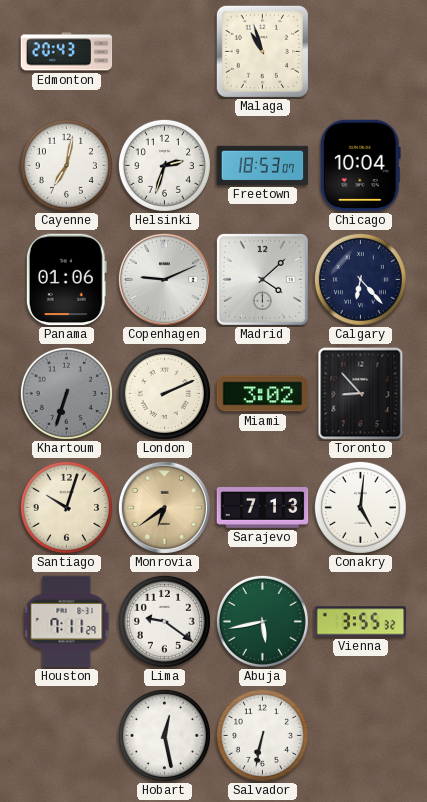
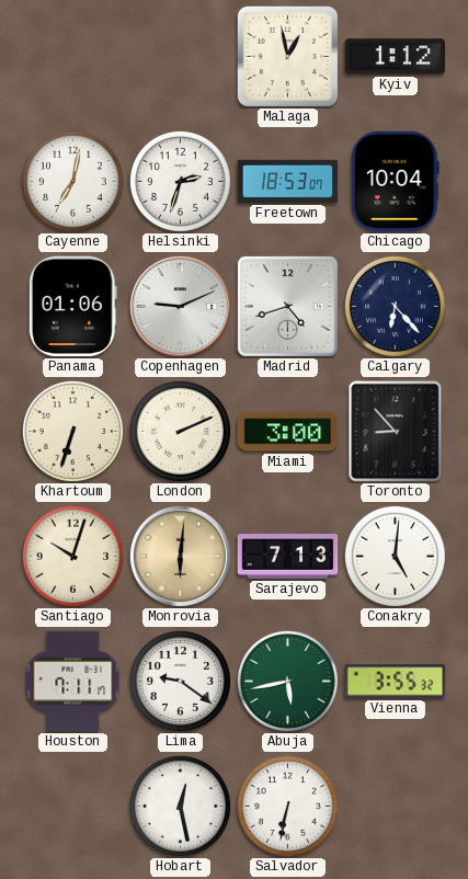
Edmonton: 20:43 -> none
Malaga: 10:57 -> 12:58
Kyiv: none -> 1:12
Madrid: 4:08 -> 4:42
Khartoum dial: grey -> cream
Miami: 3:02 -> 3:00
Monrovia: 6:39 -> 6:01
Houston: 7:11:29 -> 7:11:17
